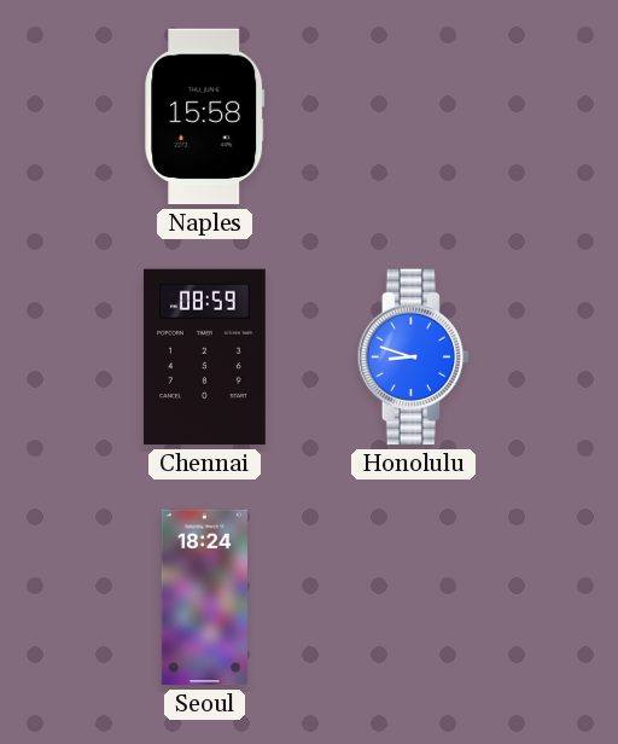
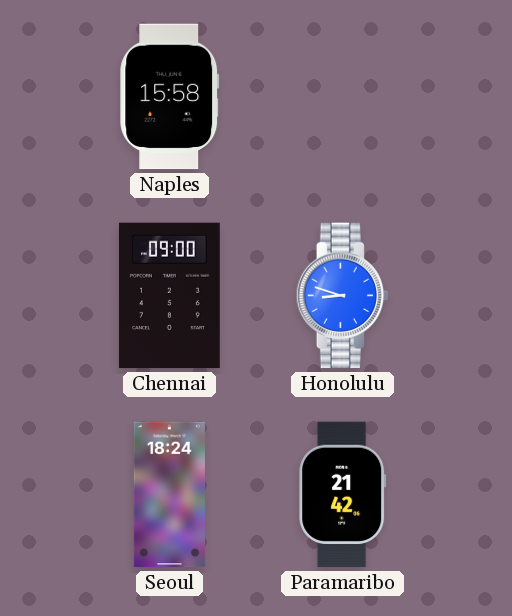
Chennai: 08:59 -> 09:00
Paramaribo: none -> 21:42
